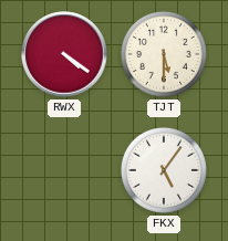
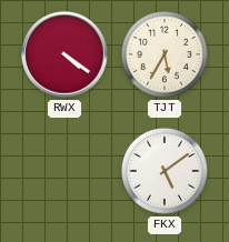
TJT: 5:30 -> 5:35
FKX: 5:06 -> 5:09
